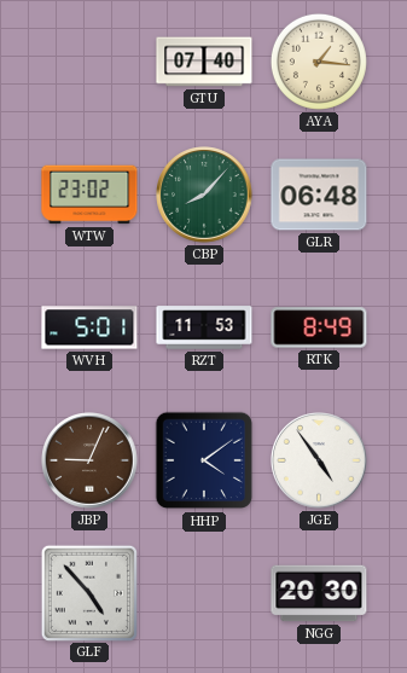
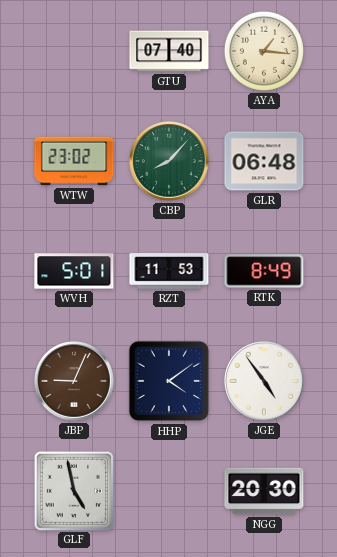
GLF: 4:53 -> 4:58
